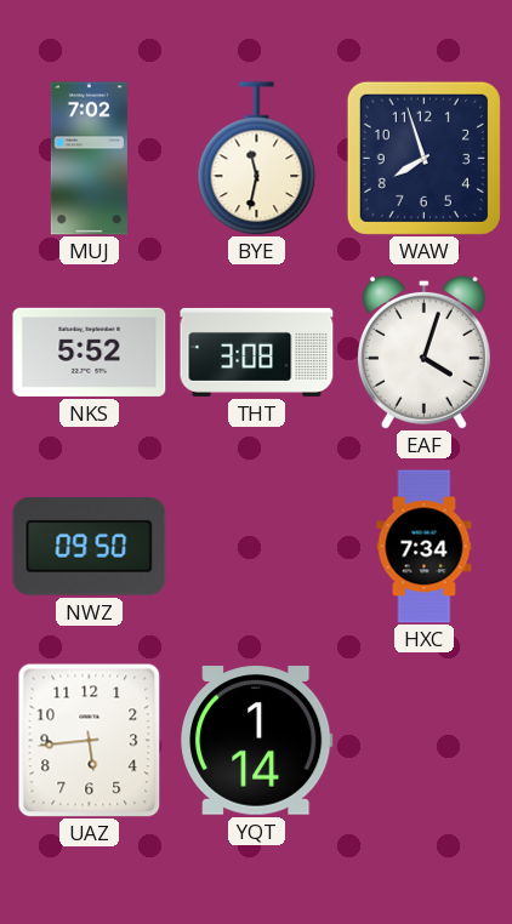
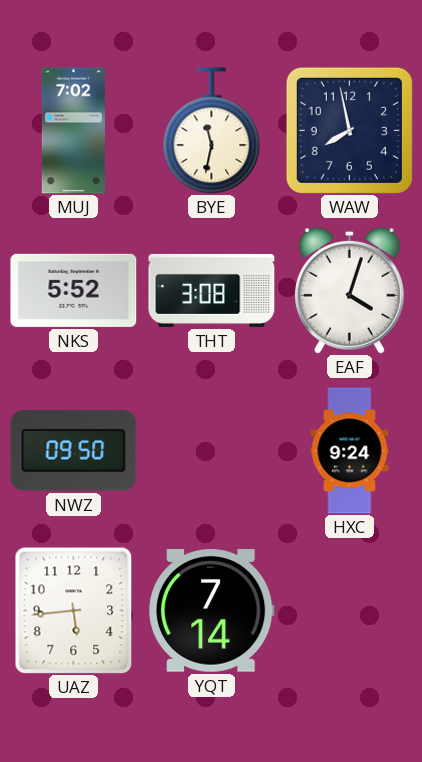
WAW: 7:57 -> 7:58
HXC: 7:34 -> 9:24
YQT: 1:14 -> 7:14
